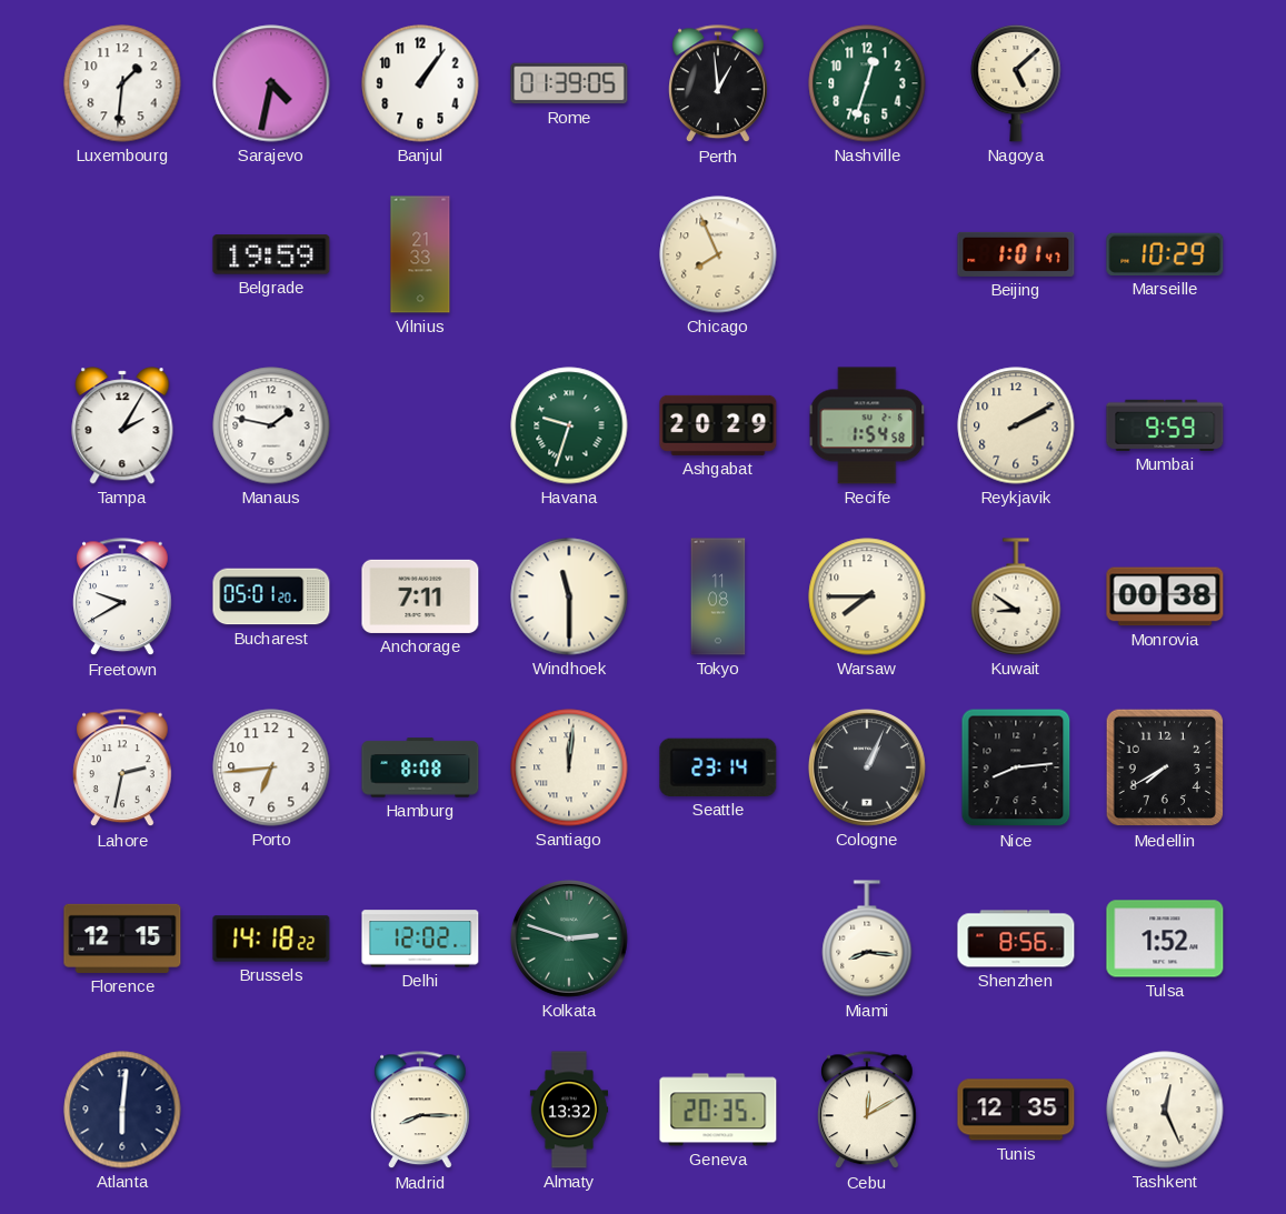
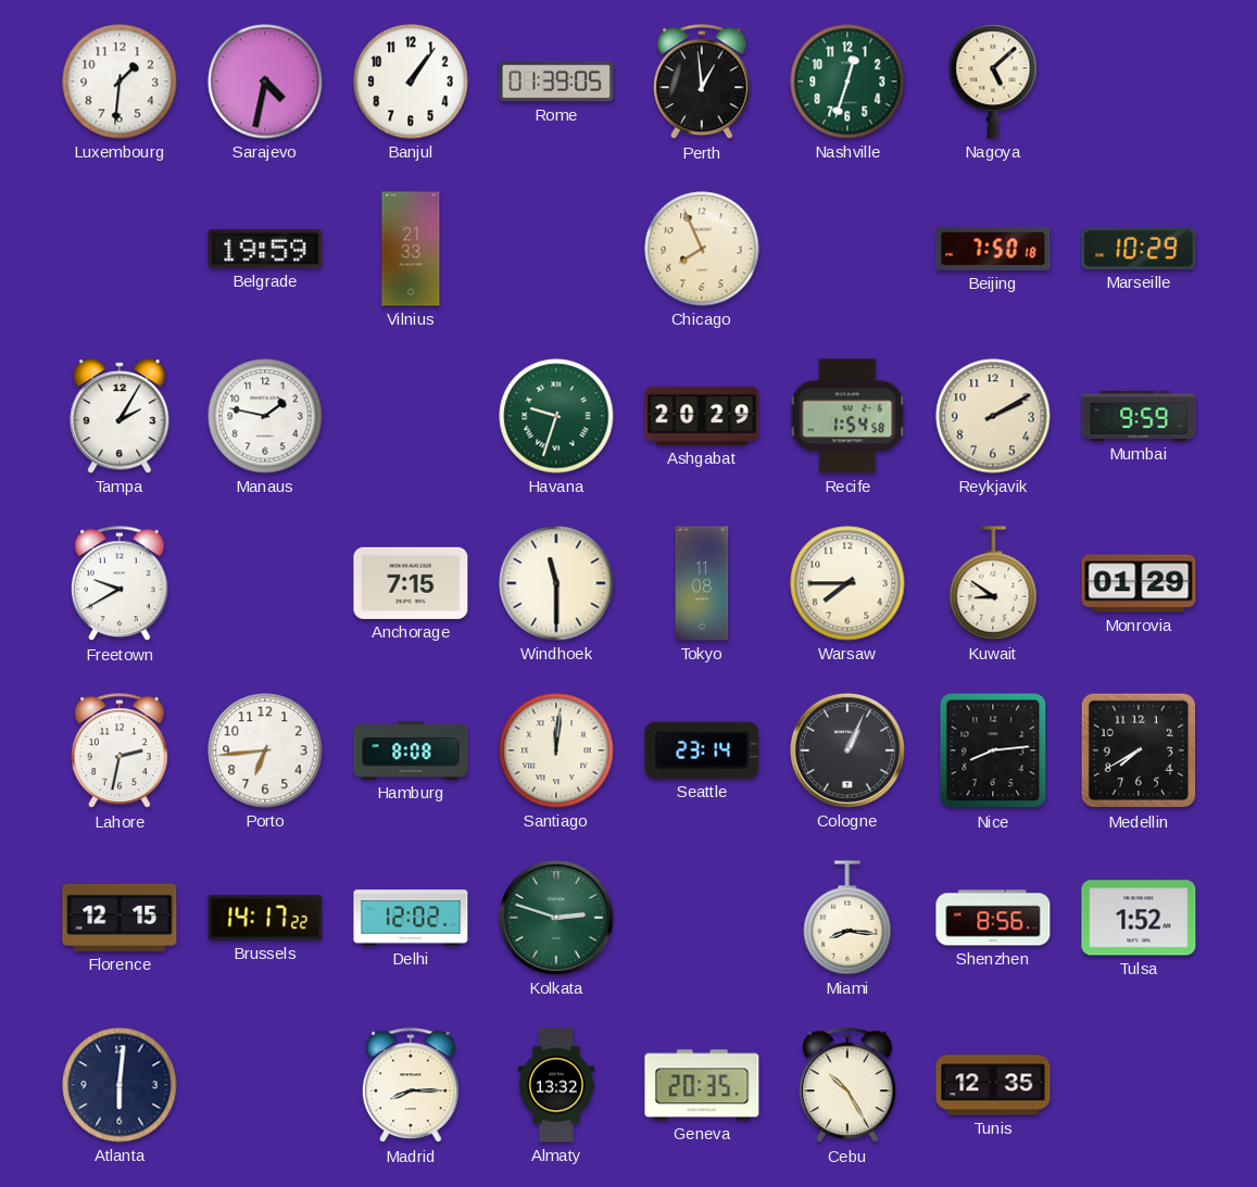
Beijing: 1:01 -> 7:50
Bucharest: 05:01 -> none
Anchorage: 7:11 -> 7:15
Monrovia: 00:38 -> 01:29
Brussels: 14:18 -> 14:17
Cebu: 12:10 -> 10:25
Tashkent: 12:26 -> none
